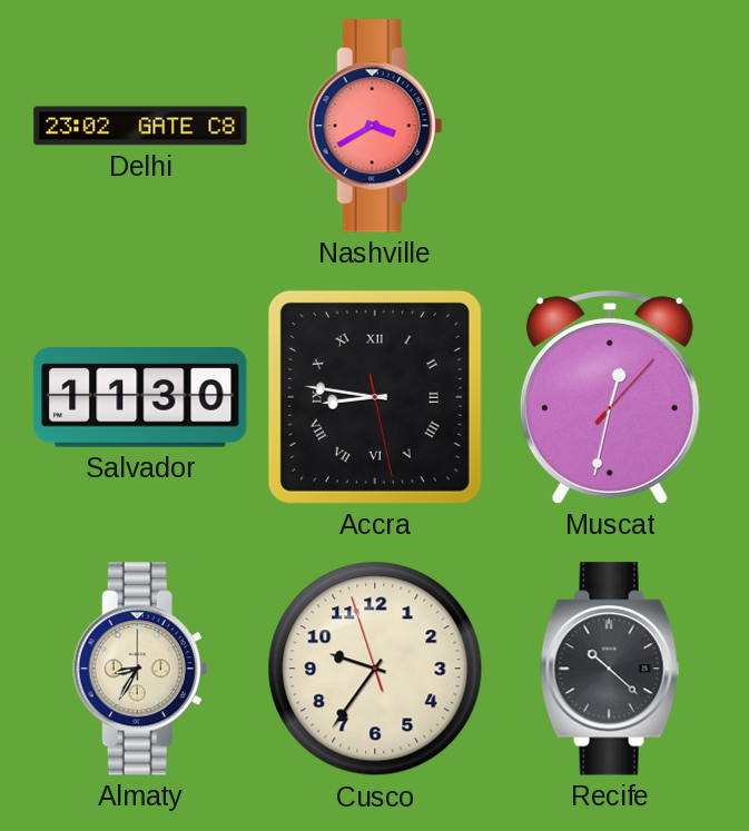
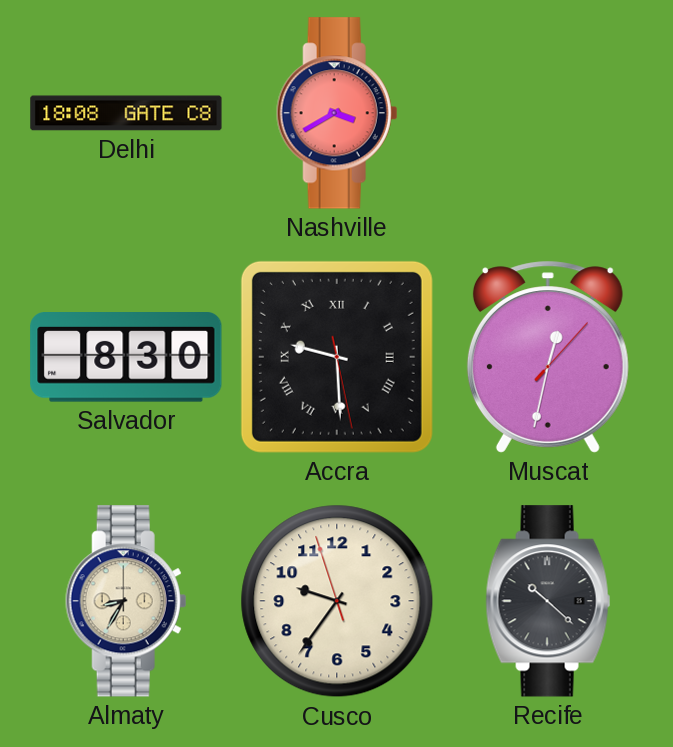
Delhi: 23:02 -> 18:08
Salvador: 11:30 -> 8:30
Accra: 8:46 -> 9:29
